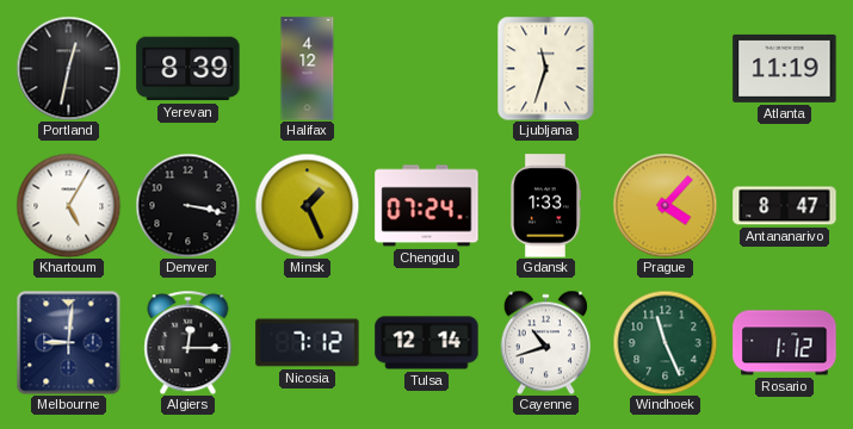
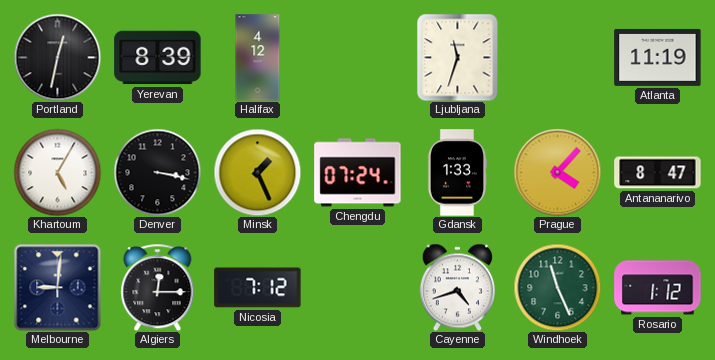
Tulsa: 12:14 -> none
Cayenne: 10:42 -> 4:42
